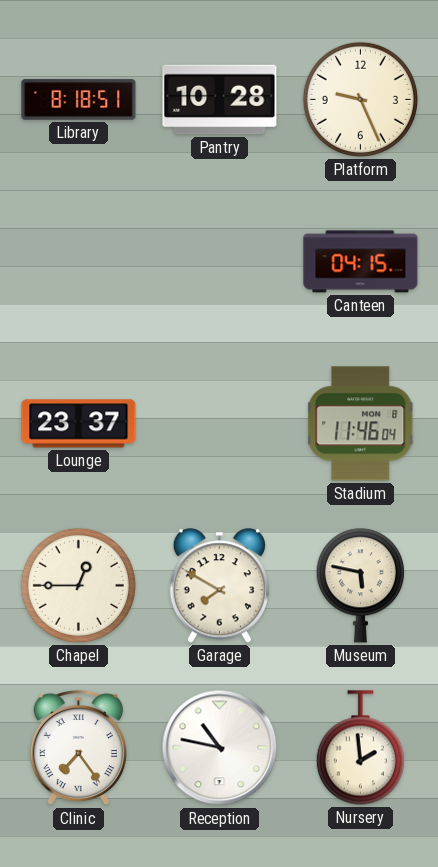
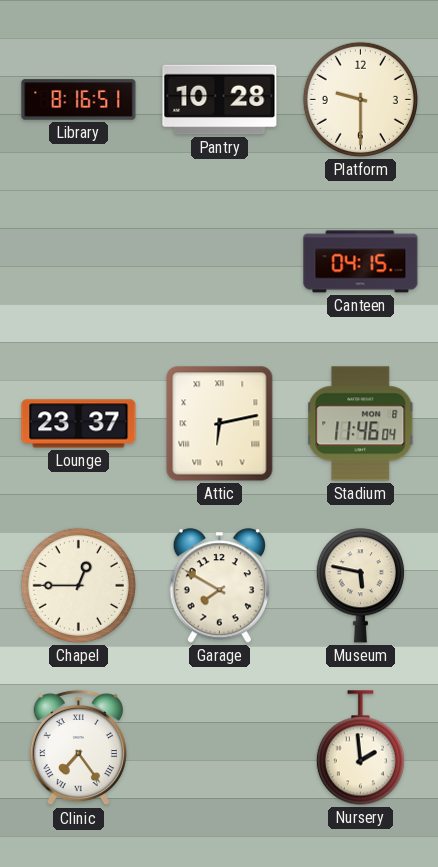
Library: 8:18 -> 8:16
Platform: 9:26 -> 9:30
Attic: none -> 6:13
Reception: 10:47 -> none
